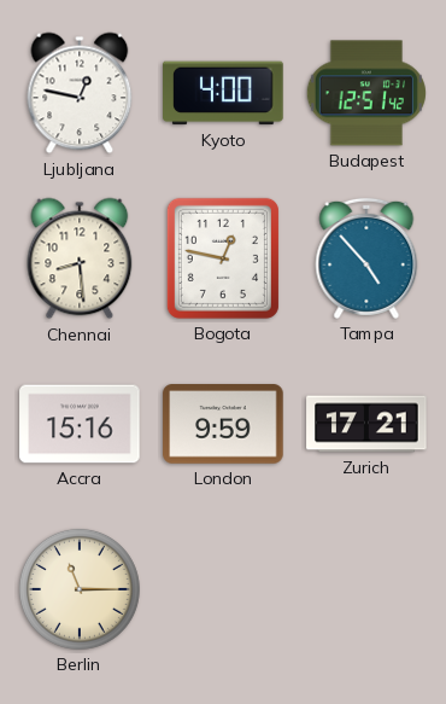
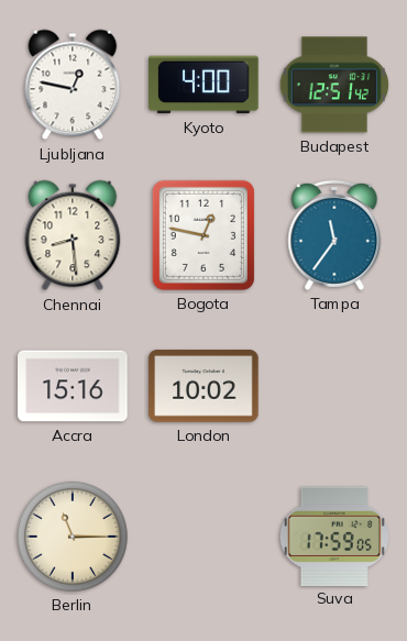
Tampa: 4:53 -> 11:36
London: 9:59 -> 10:02
Zurich: 17:21 -> none
Suva: none -> 17:59
